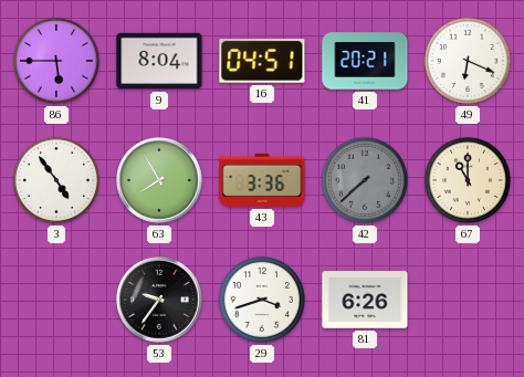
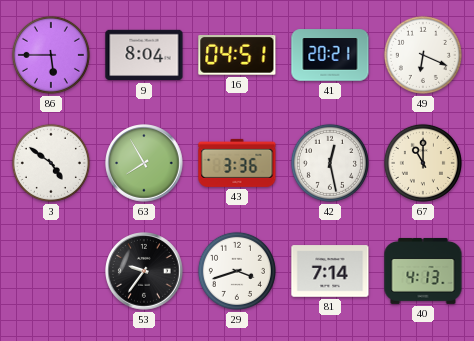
3: 4:54 -> 4:51
42: 7:38 -> 12:28
42 dial: grey -> white
81: 6:26 -> 7:14
40: none -> 4:13
